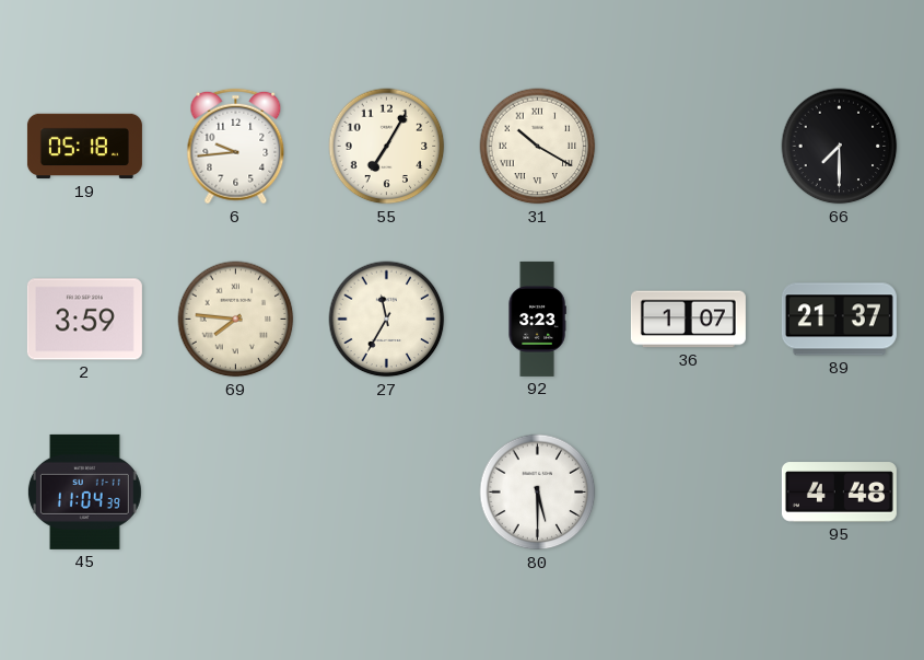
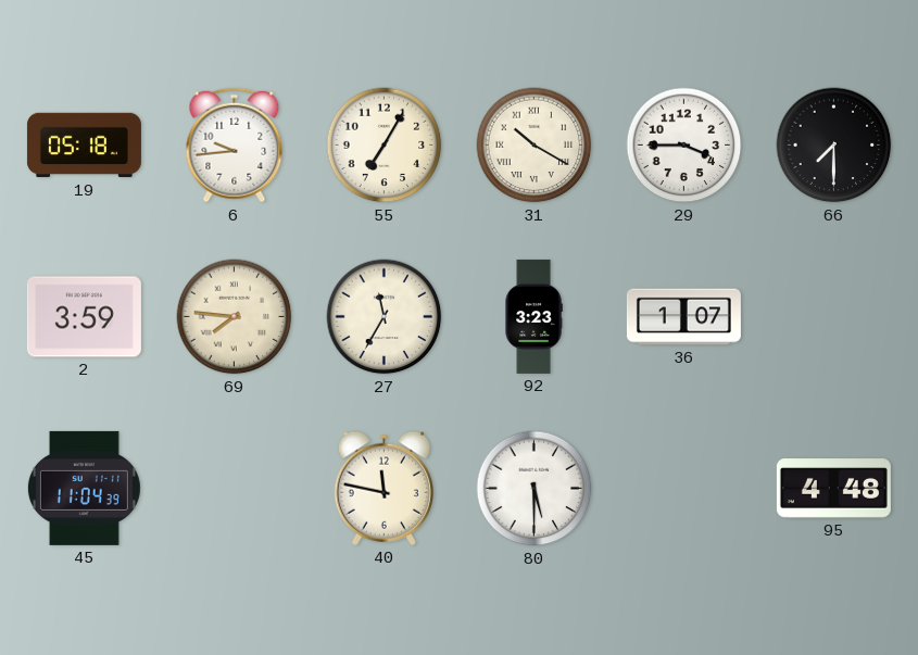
29: none -> 3:45
89: 21:37 -> none
40: none -> 11:47
